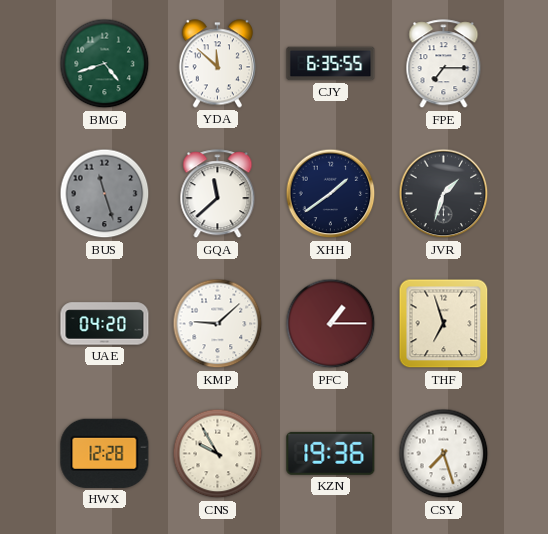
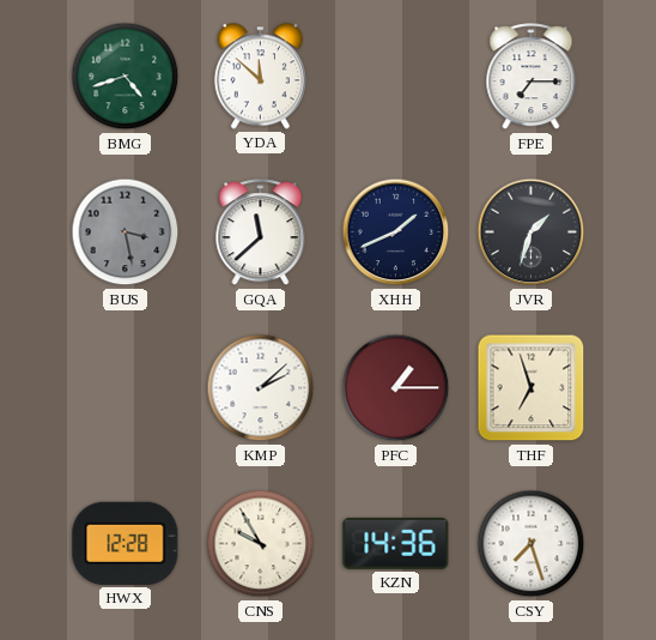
CJY: 6:35 -> none
BUS: 11:27 -> 3:28
XHH: 1:39 -> 1:41
UAE: 04:20 -> none
KMP: 9:08 -> 2:08
KZN: 19:36 -> 14:36
